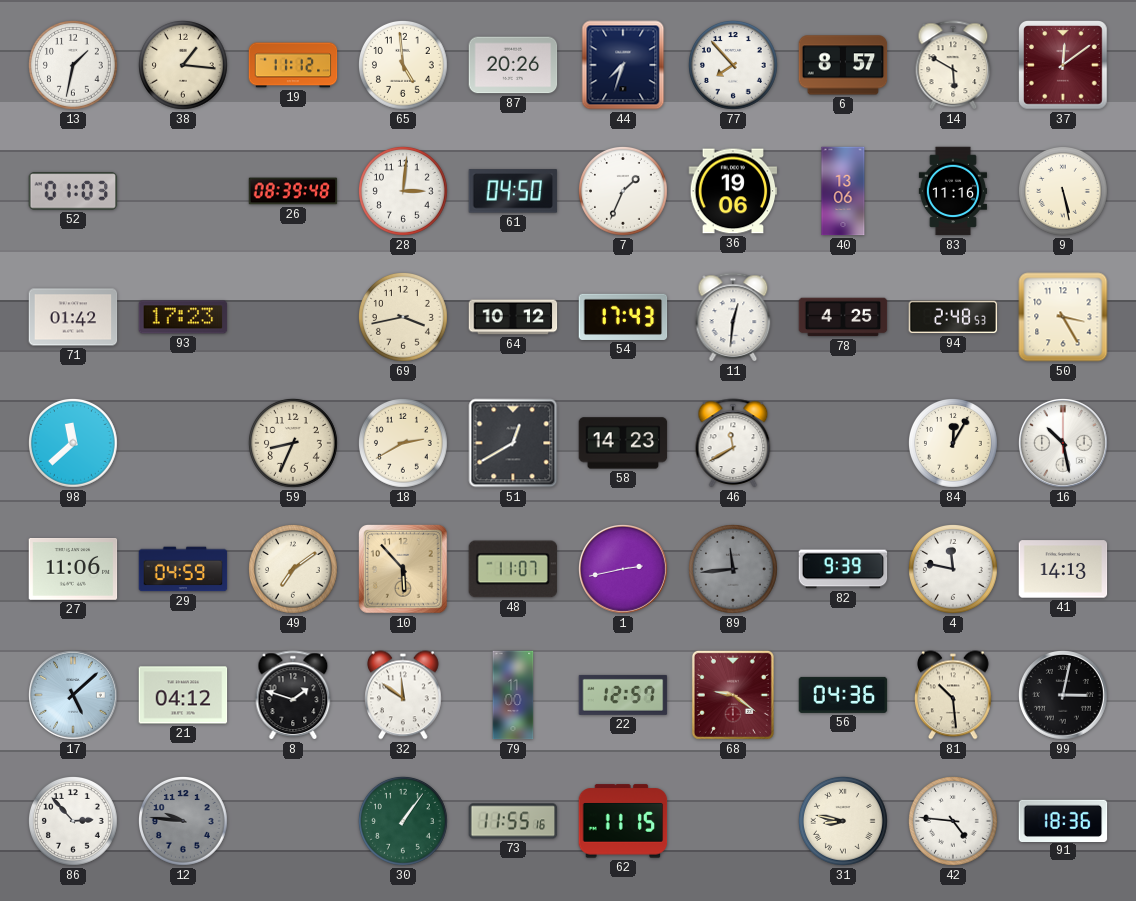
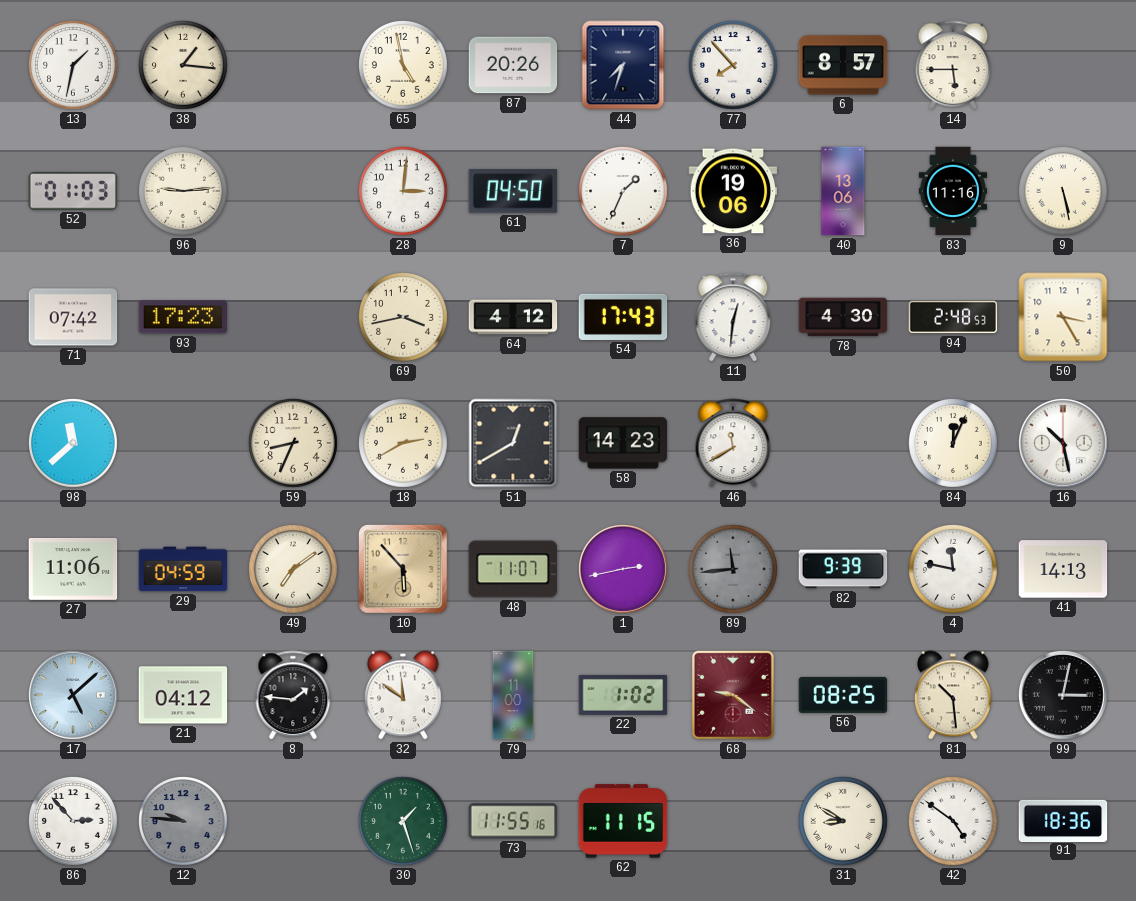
19: 11:12 -> none
65: 4:59 -> 4:58
14: 5:50 -> 5:45
37: 12:09 -> none
96: none -> 9:14
26: 08:39 -> none
71: 01:42 -> 07:42
64: 10:12 -> 4:12
78: 4:25 -> 4:30
84: 12:05 -> 12:04
8: 1:48 -> 1:46
22: 12:57 -> 1:02
56: 04:36 -> 08:25
30: 1:06 -> 1:27
31: 8:47 -> 8:50
42: 4:46 -> 4:51
